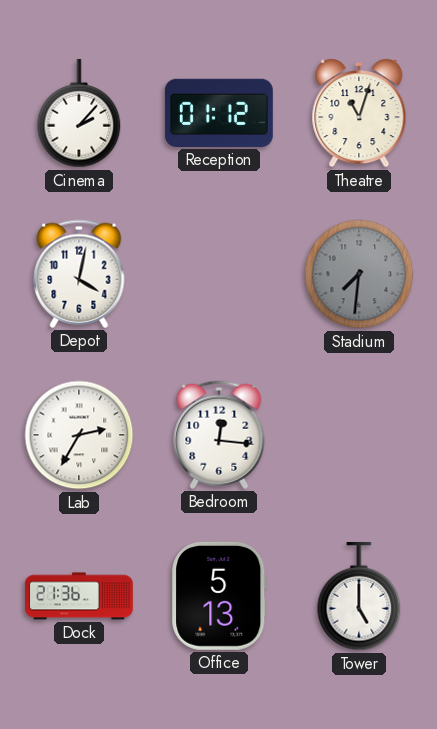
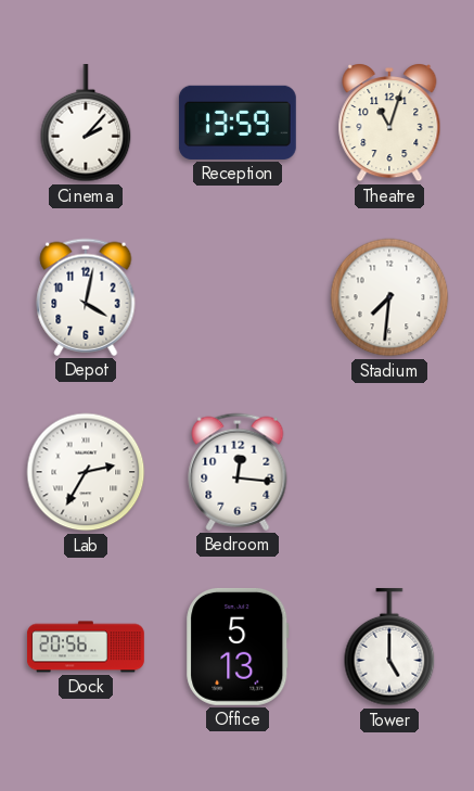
Reception: 01:12 -> 13:59
Stadium dial: grey -> white
Dock: 21:36 -> 20:56
